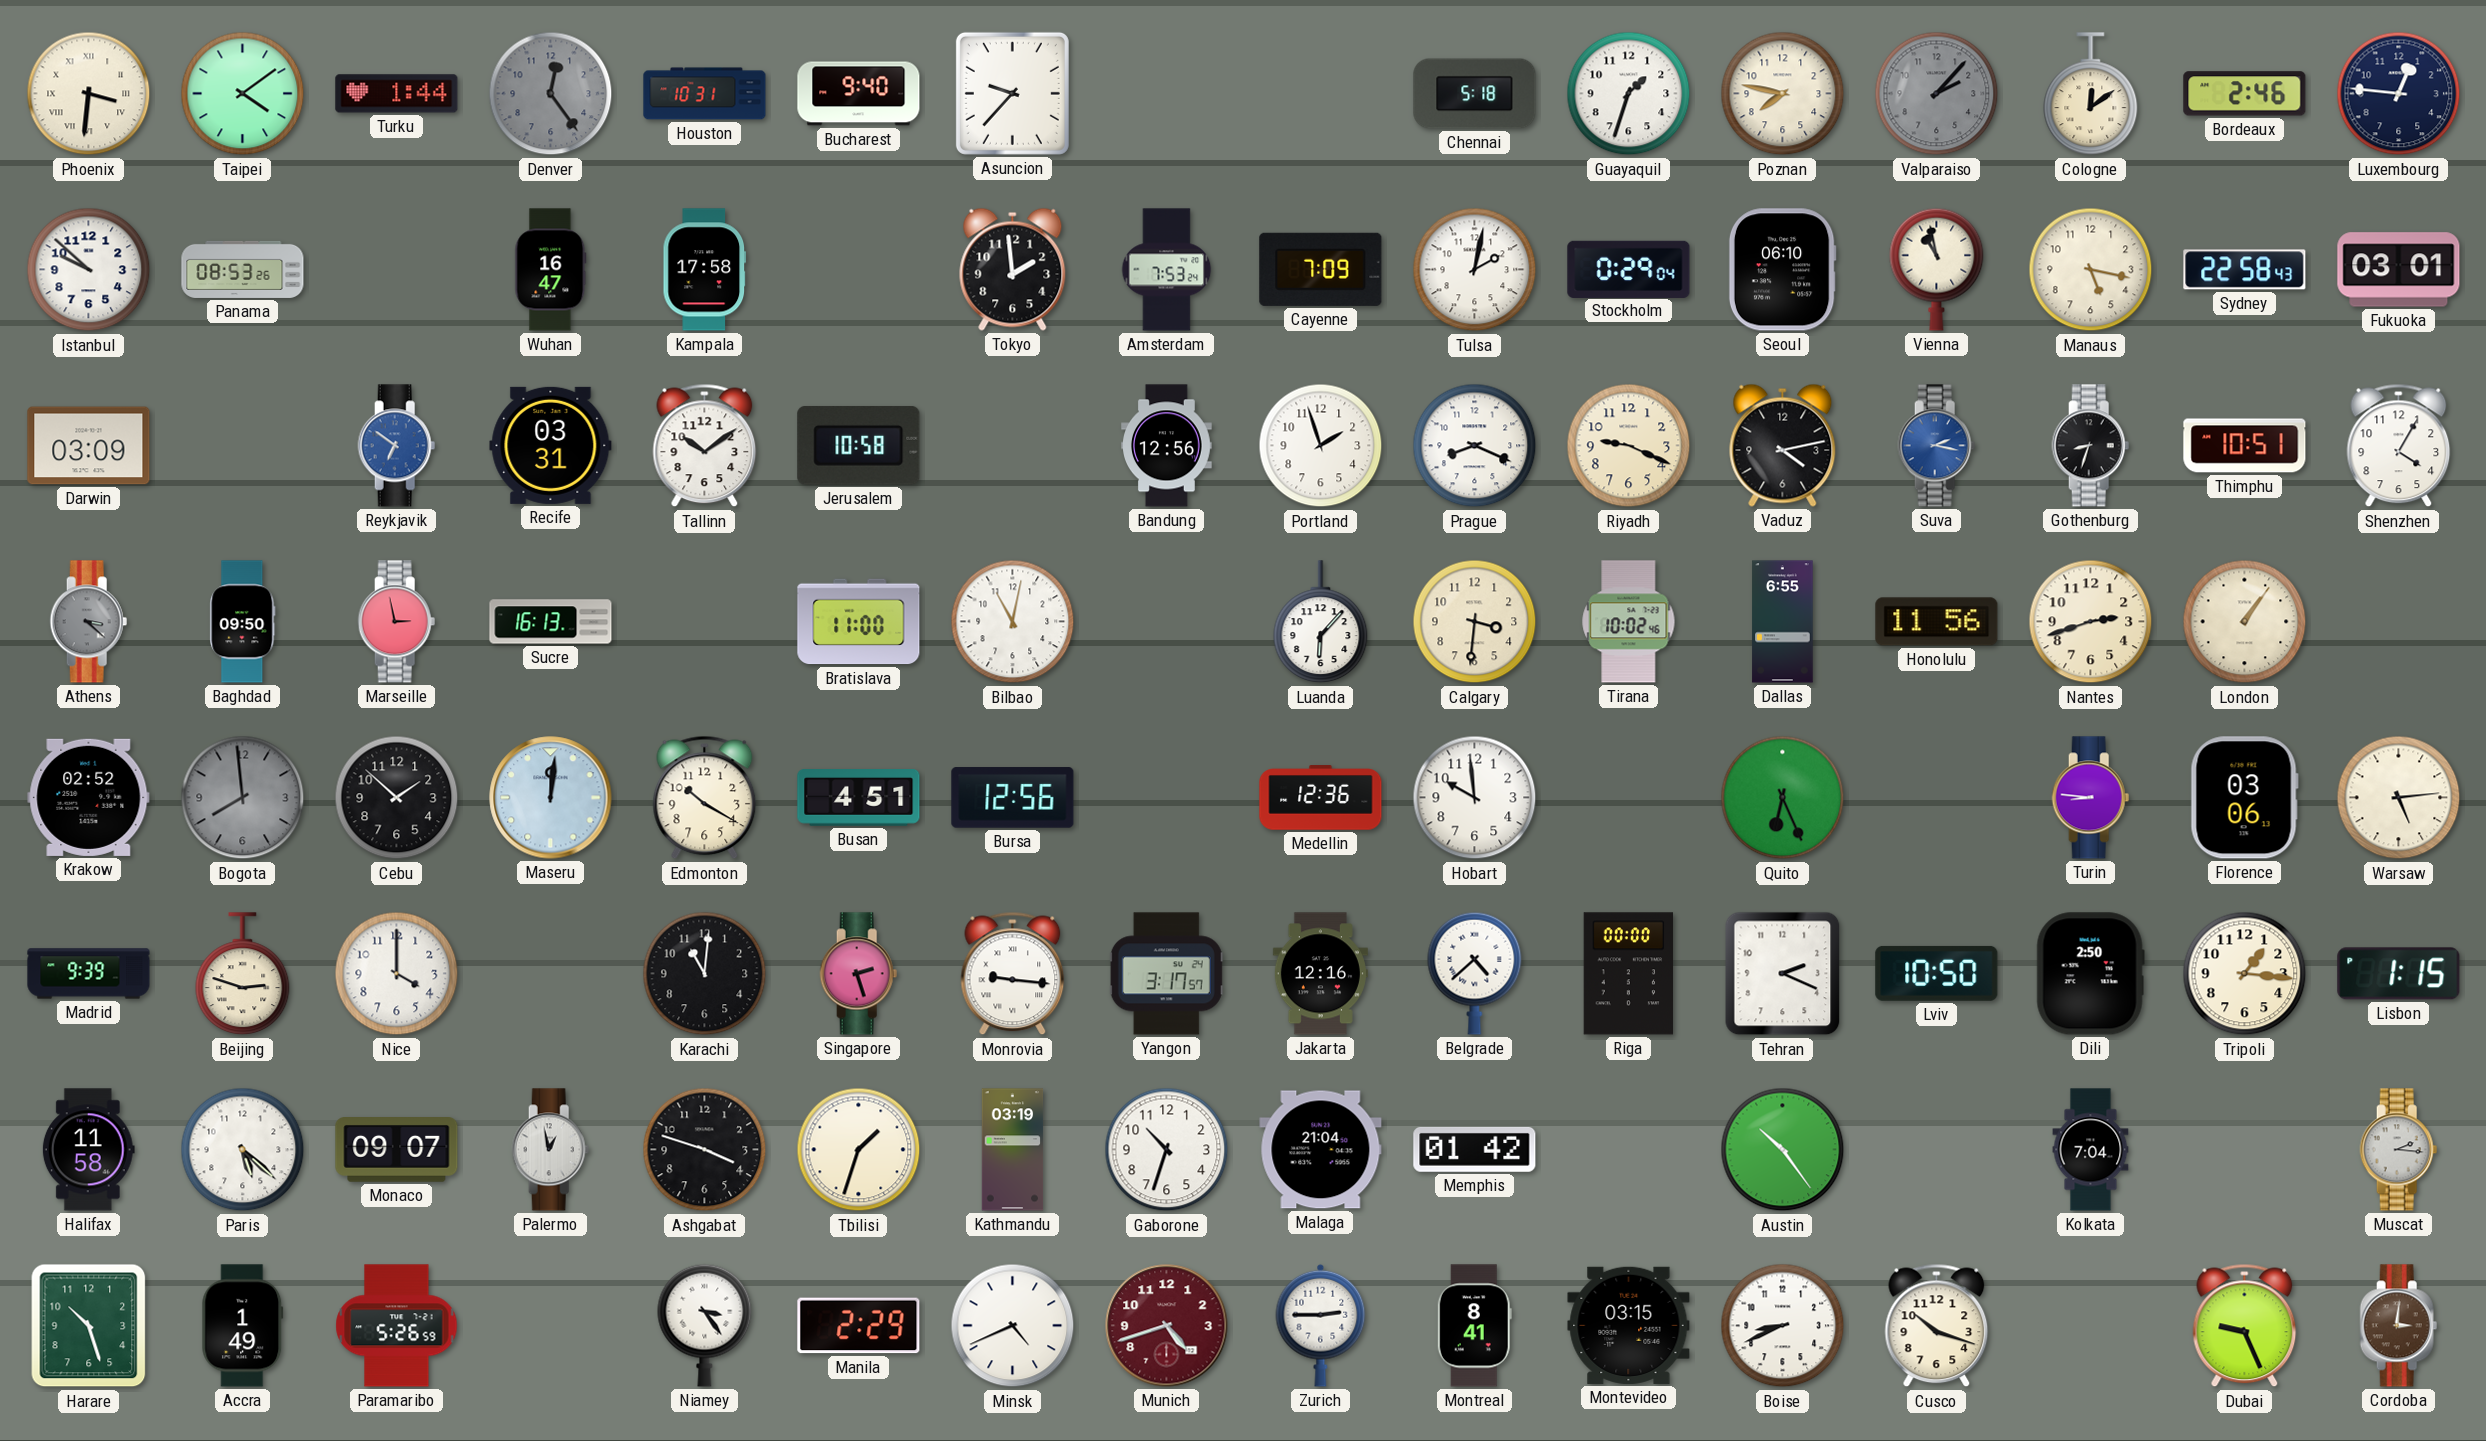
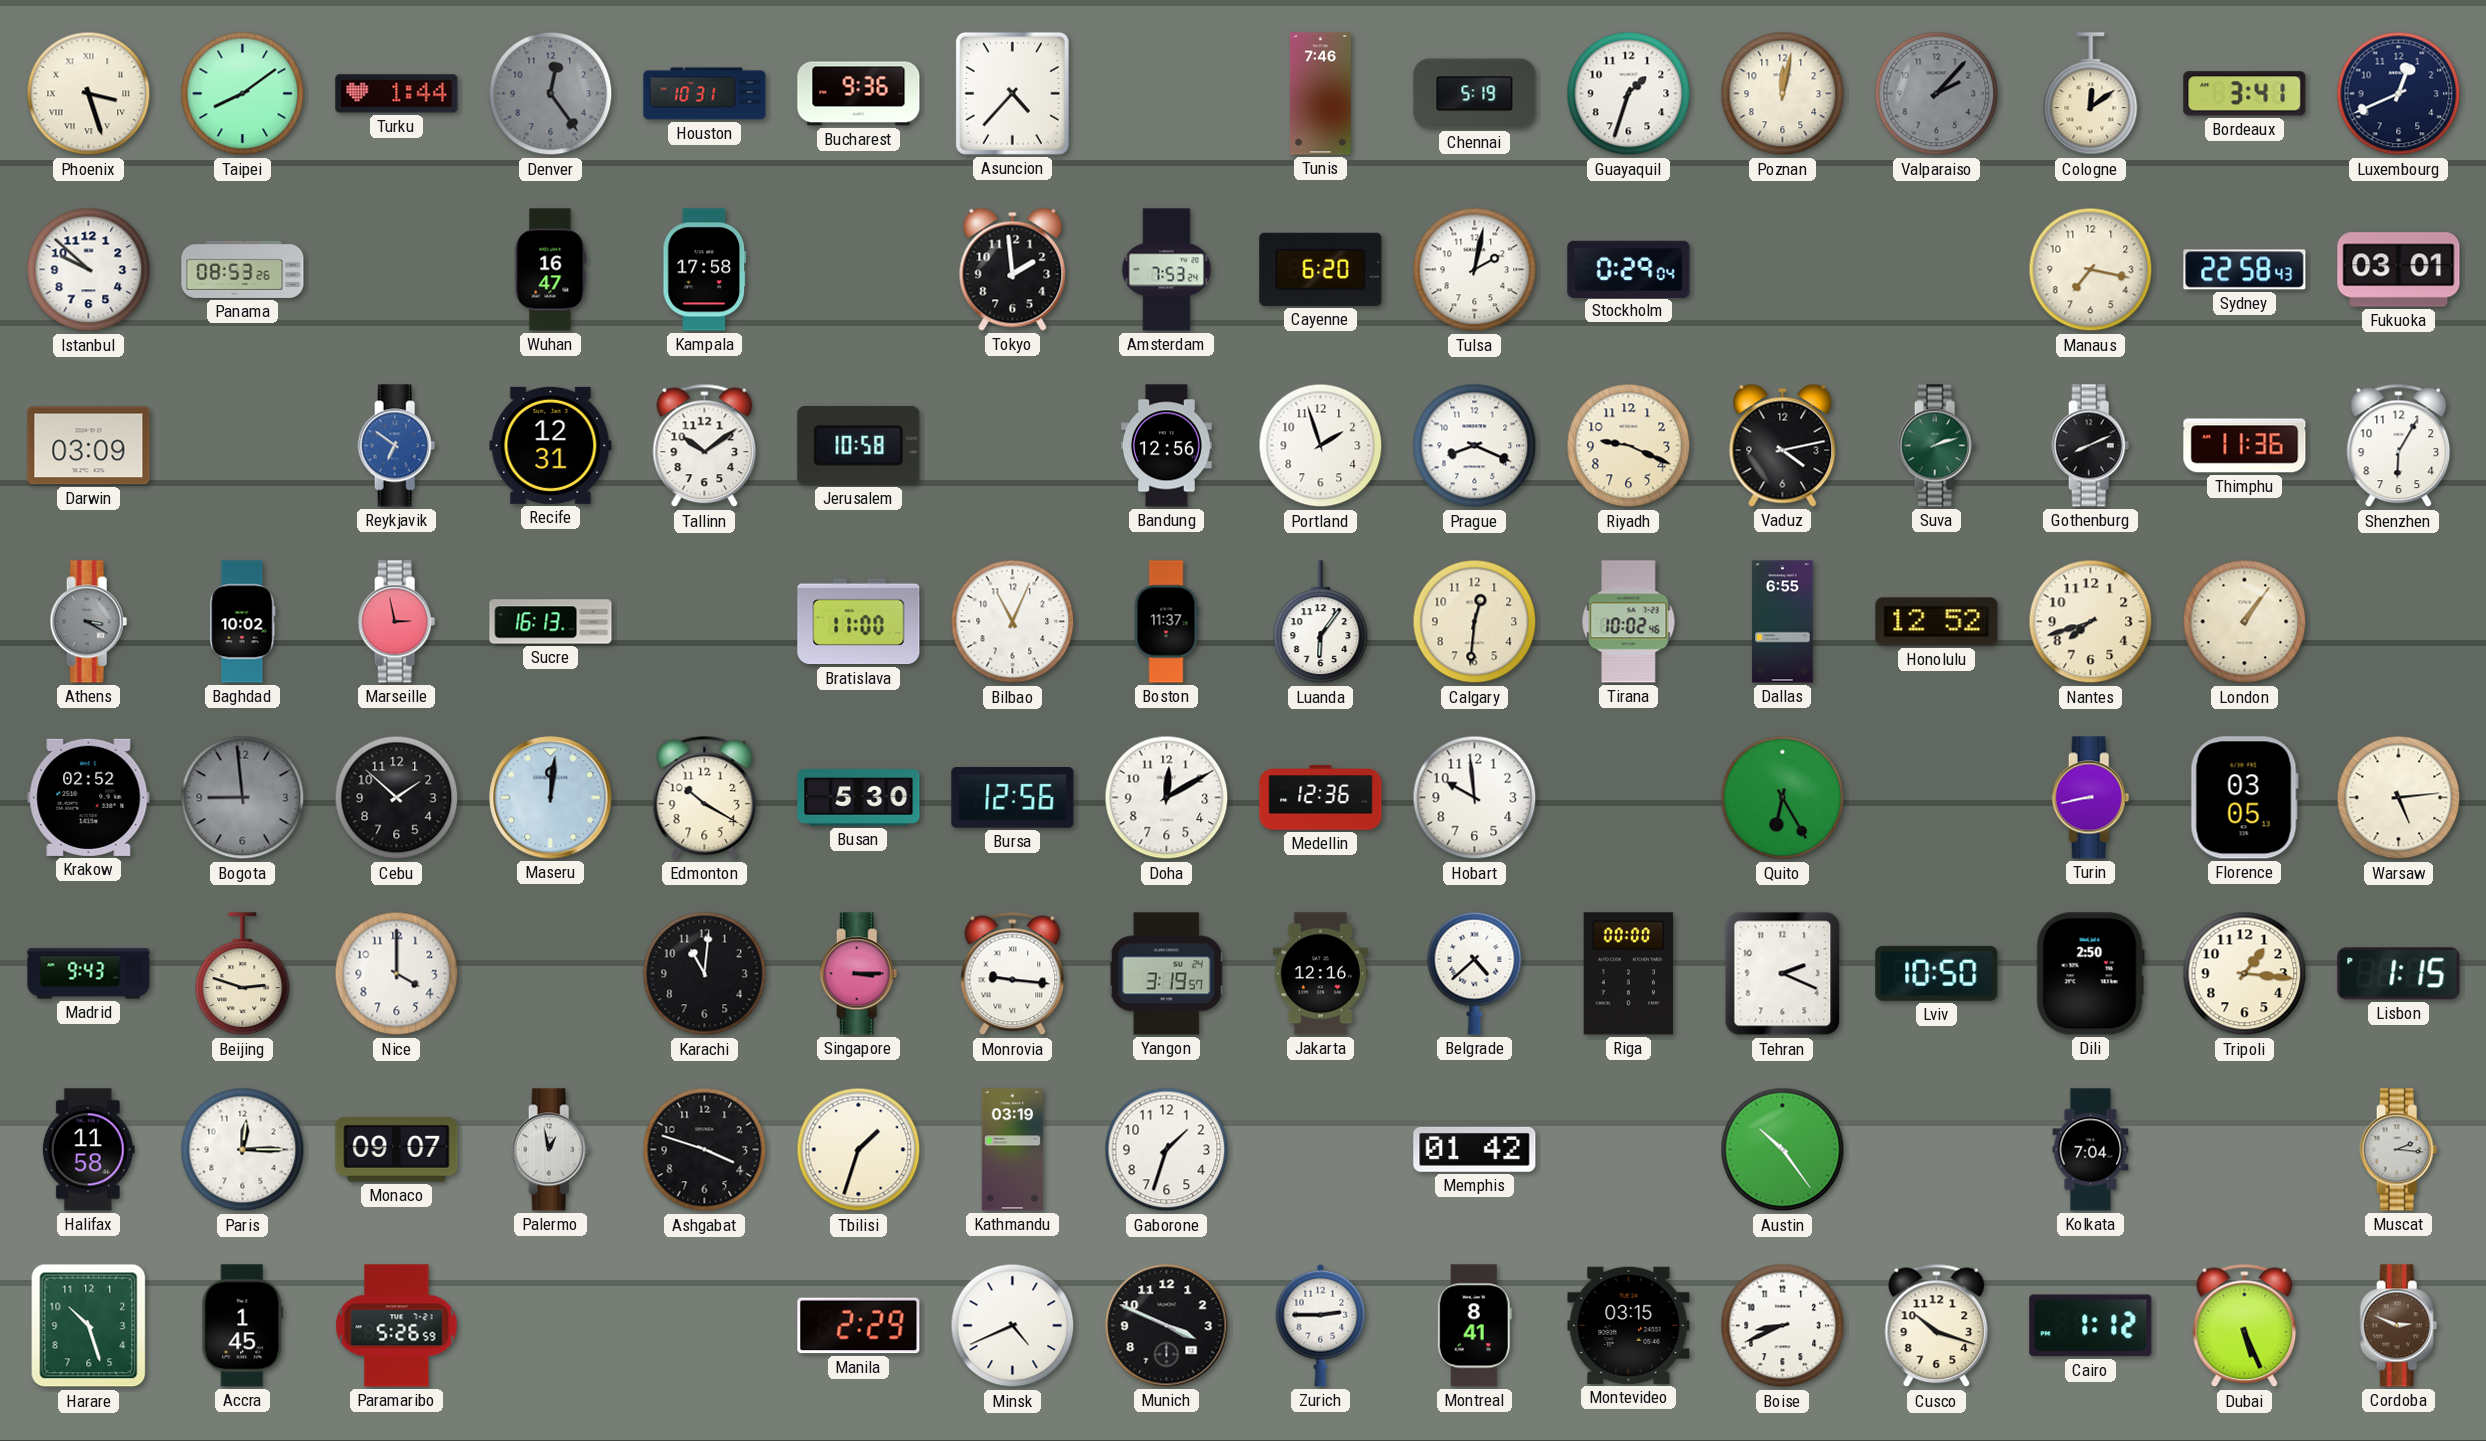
Phoenix: 3:31 -> 3:27
Taipei: 4:09 -> 8:09
Bucharest: 9:40 -> 9:36
Asuncion: 9:37 -> 4:37
Tunis: none -> 7:46
Chennai: 5:18 -> 5:19
Poznan: 7:47 -> 12:02
Bordeaux: 2:46 -> 3:41
Luxembourg: 12:46 -> 12:41
Cayenne: 7:09 -> 6:20
Seoul: 06:10 -> none
Vienna: 10:58 -> none
Manaus: 5:17 -> 7:17
Recife: 03:31 -> 12:31
Suva: 2:17 -> 2:12
Suva dial: blue -> green
Gothenburg: 8:33 -> 8:11
Thimphu: 10:51 -> 11:36
Shenzhen: 4:05 -> 6:05
Athens: 3:22 -> 3:20
Baghdad: 09:50 -> 10:02
Bilbao: 11:02 -> 11:04
Boston: none -> 11:37
Luanda: 6:07 -> 6:06
Calgary: 3:31 -> 12:31
Honolulu: 11:56 -> 12:52
Nantes: 2:42 -> 7:42
Bogota: 7:59 -> 8:59
Busan: 4:51 -> 5:30
Doha: none -> 12:10
Quito: 6:26 -> 6:25
Turin: 8:46 -> 8:43
Florence: 03:06 -> 03:05
Madrid: 9:39 -> 9:43
Singapore: 2:27 -> 3:15
Yangon: 3:17 -> 3:19
Paris: 5:22 -> 12:15
Gaborone: 10:33 -> 1:33
Malaga: 21:04 -> none
Accra: 1:49 -> 1:45
Niamey: 3:24 -> none
Munich: 4:42 -> 3:49
Munich dial: burgundy -> black
Cairo: none -> 1:12
Dubai: 9:26 -> 5:26
Cordoba: 3:01 -> 2:49
